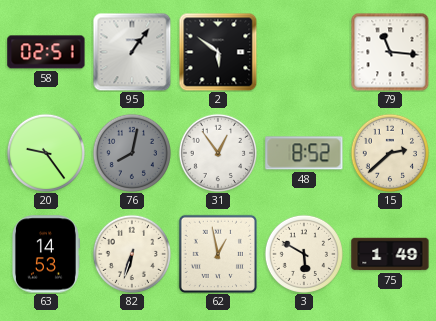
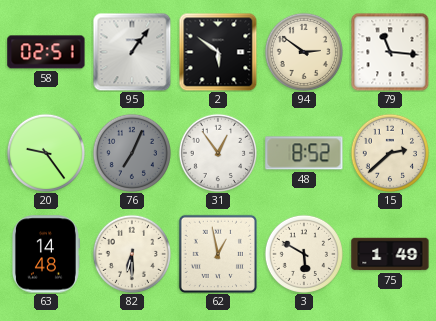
94: none -> 2:51
76: 8:02 -> 7:04
63: 14:53 -> 14:48
82: 6:33 -> 6:30
